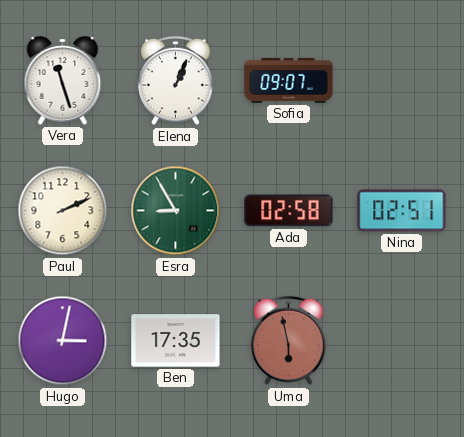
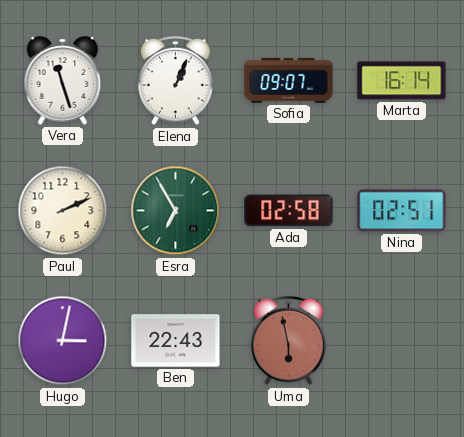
Marta: none -> 16:14
Esra: 8:55 -> 6:55
Ben: 17:35 -> 22:43
